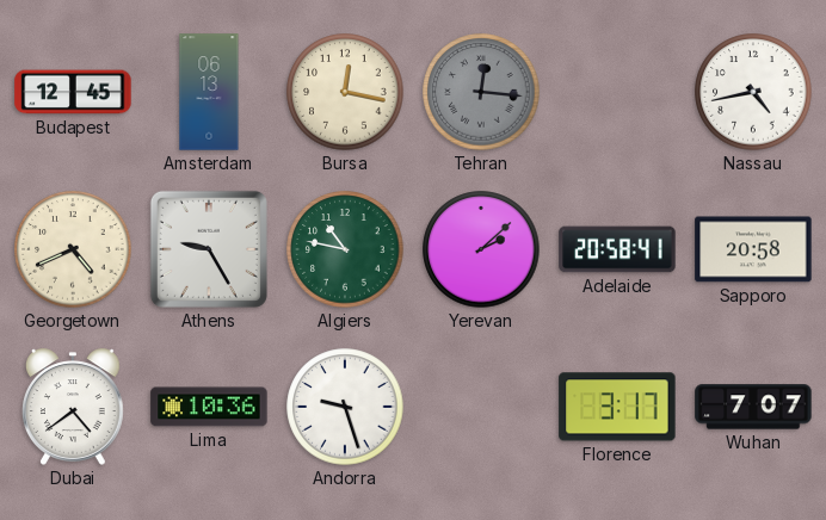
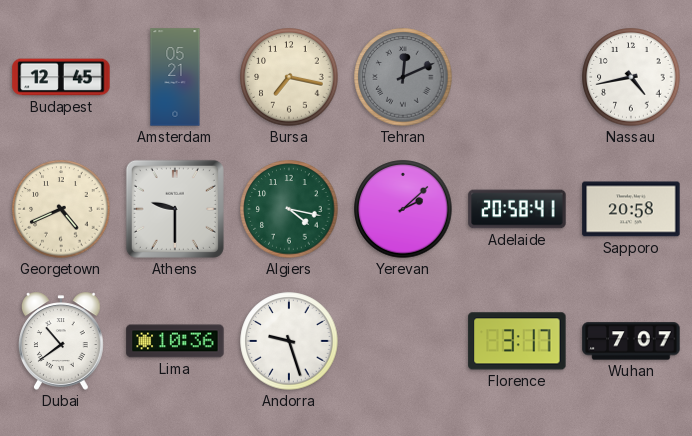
Amsterdam: 06:13 -> 05:21
Bursa: 12:17 -> 7:17
Tehran: 12:16 -> 12:11
Athens: 9:25 -> 9:30
Algiers: 10:47 -> 4:17
Dubai: 4:39 -> 10:39
